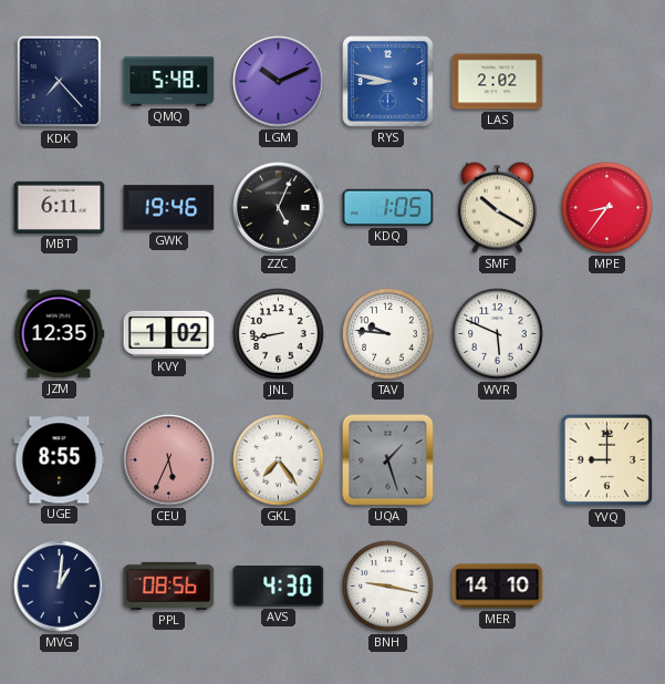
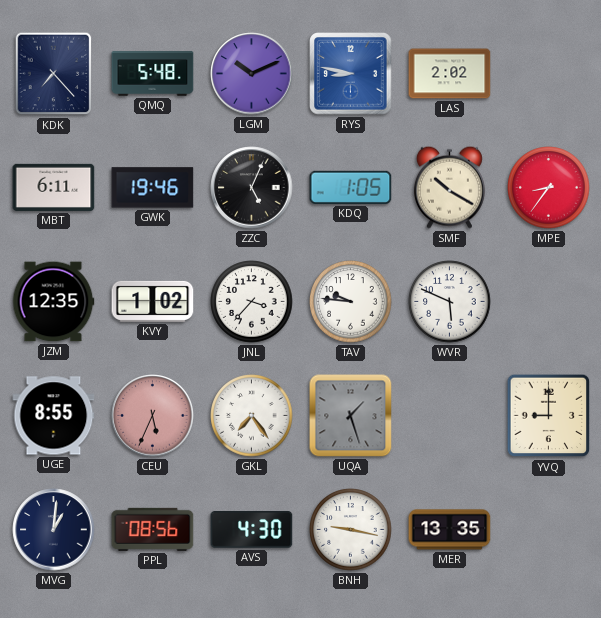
JNL: 8:43 -> 3:37
MER: 14:10 -> 13:35
